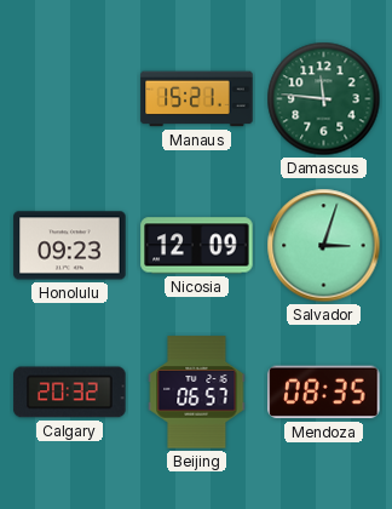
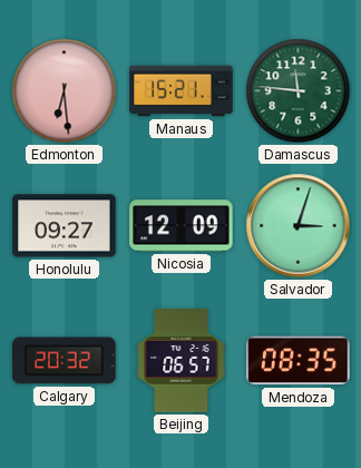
Edmonton: none -> 6:29
Honolulu: 09:23 -> 09:27
